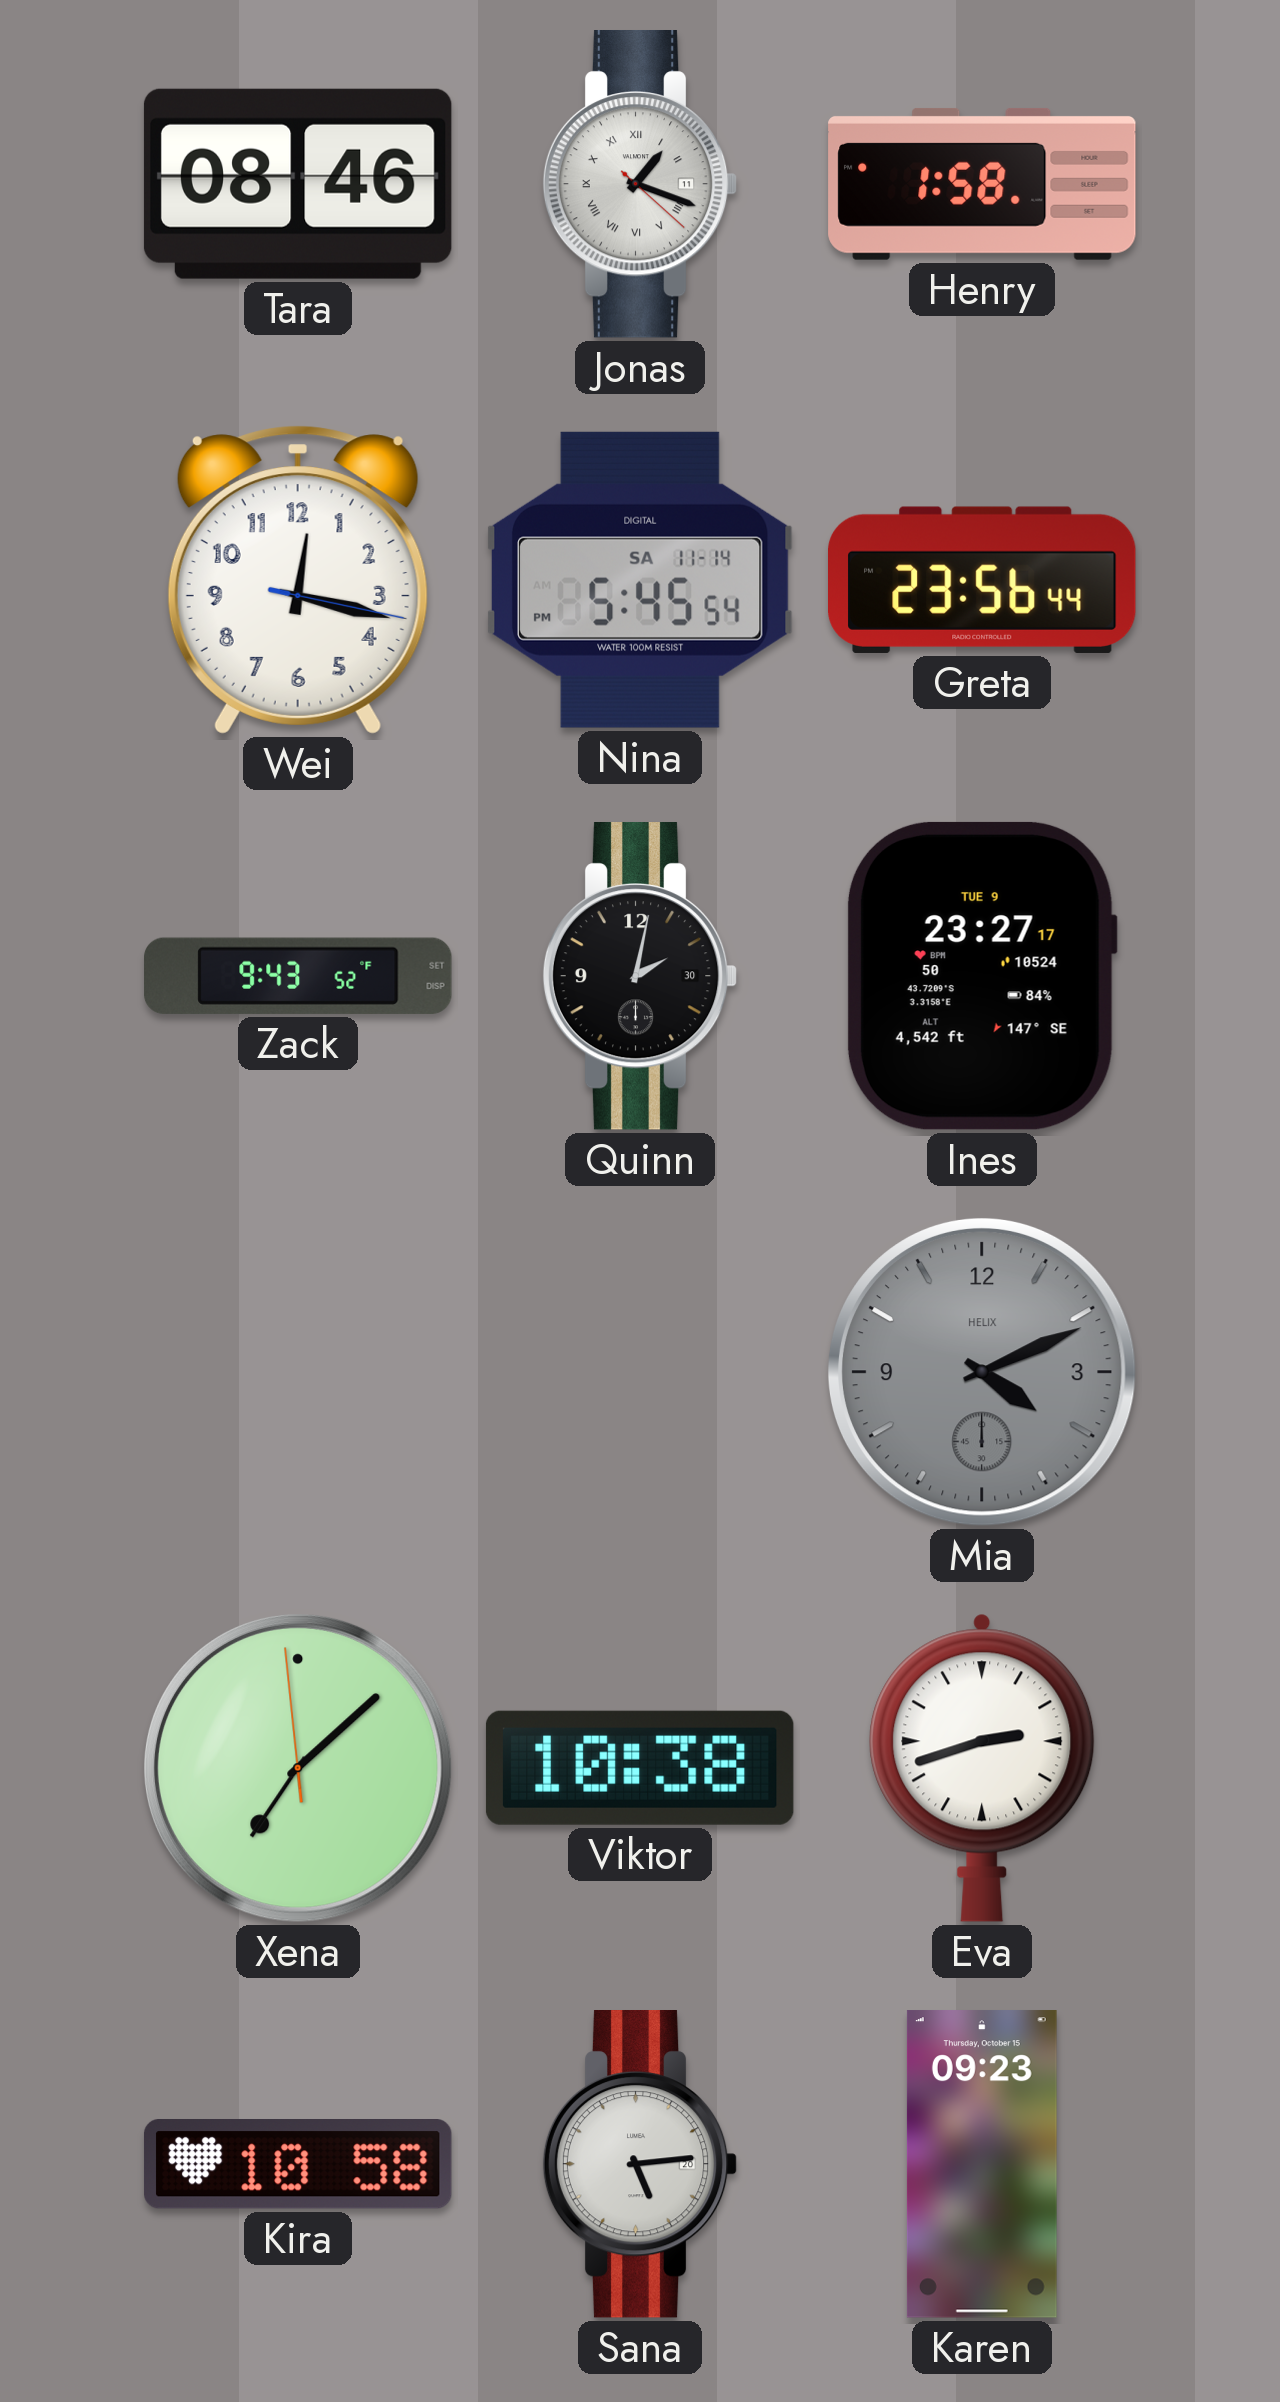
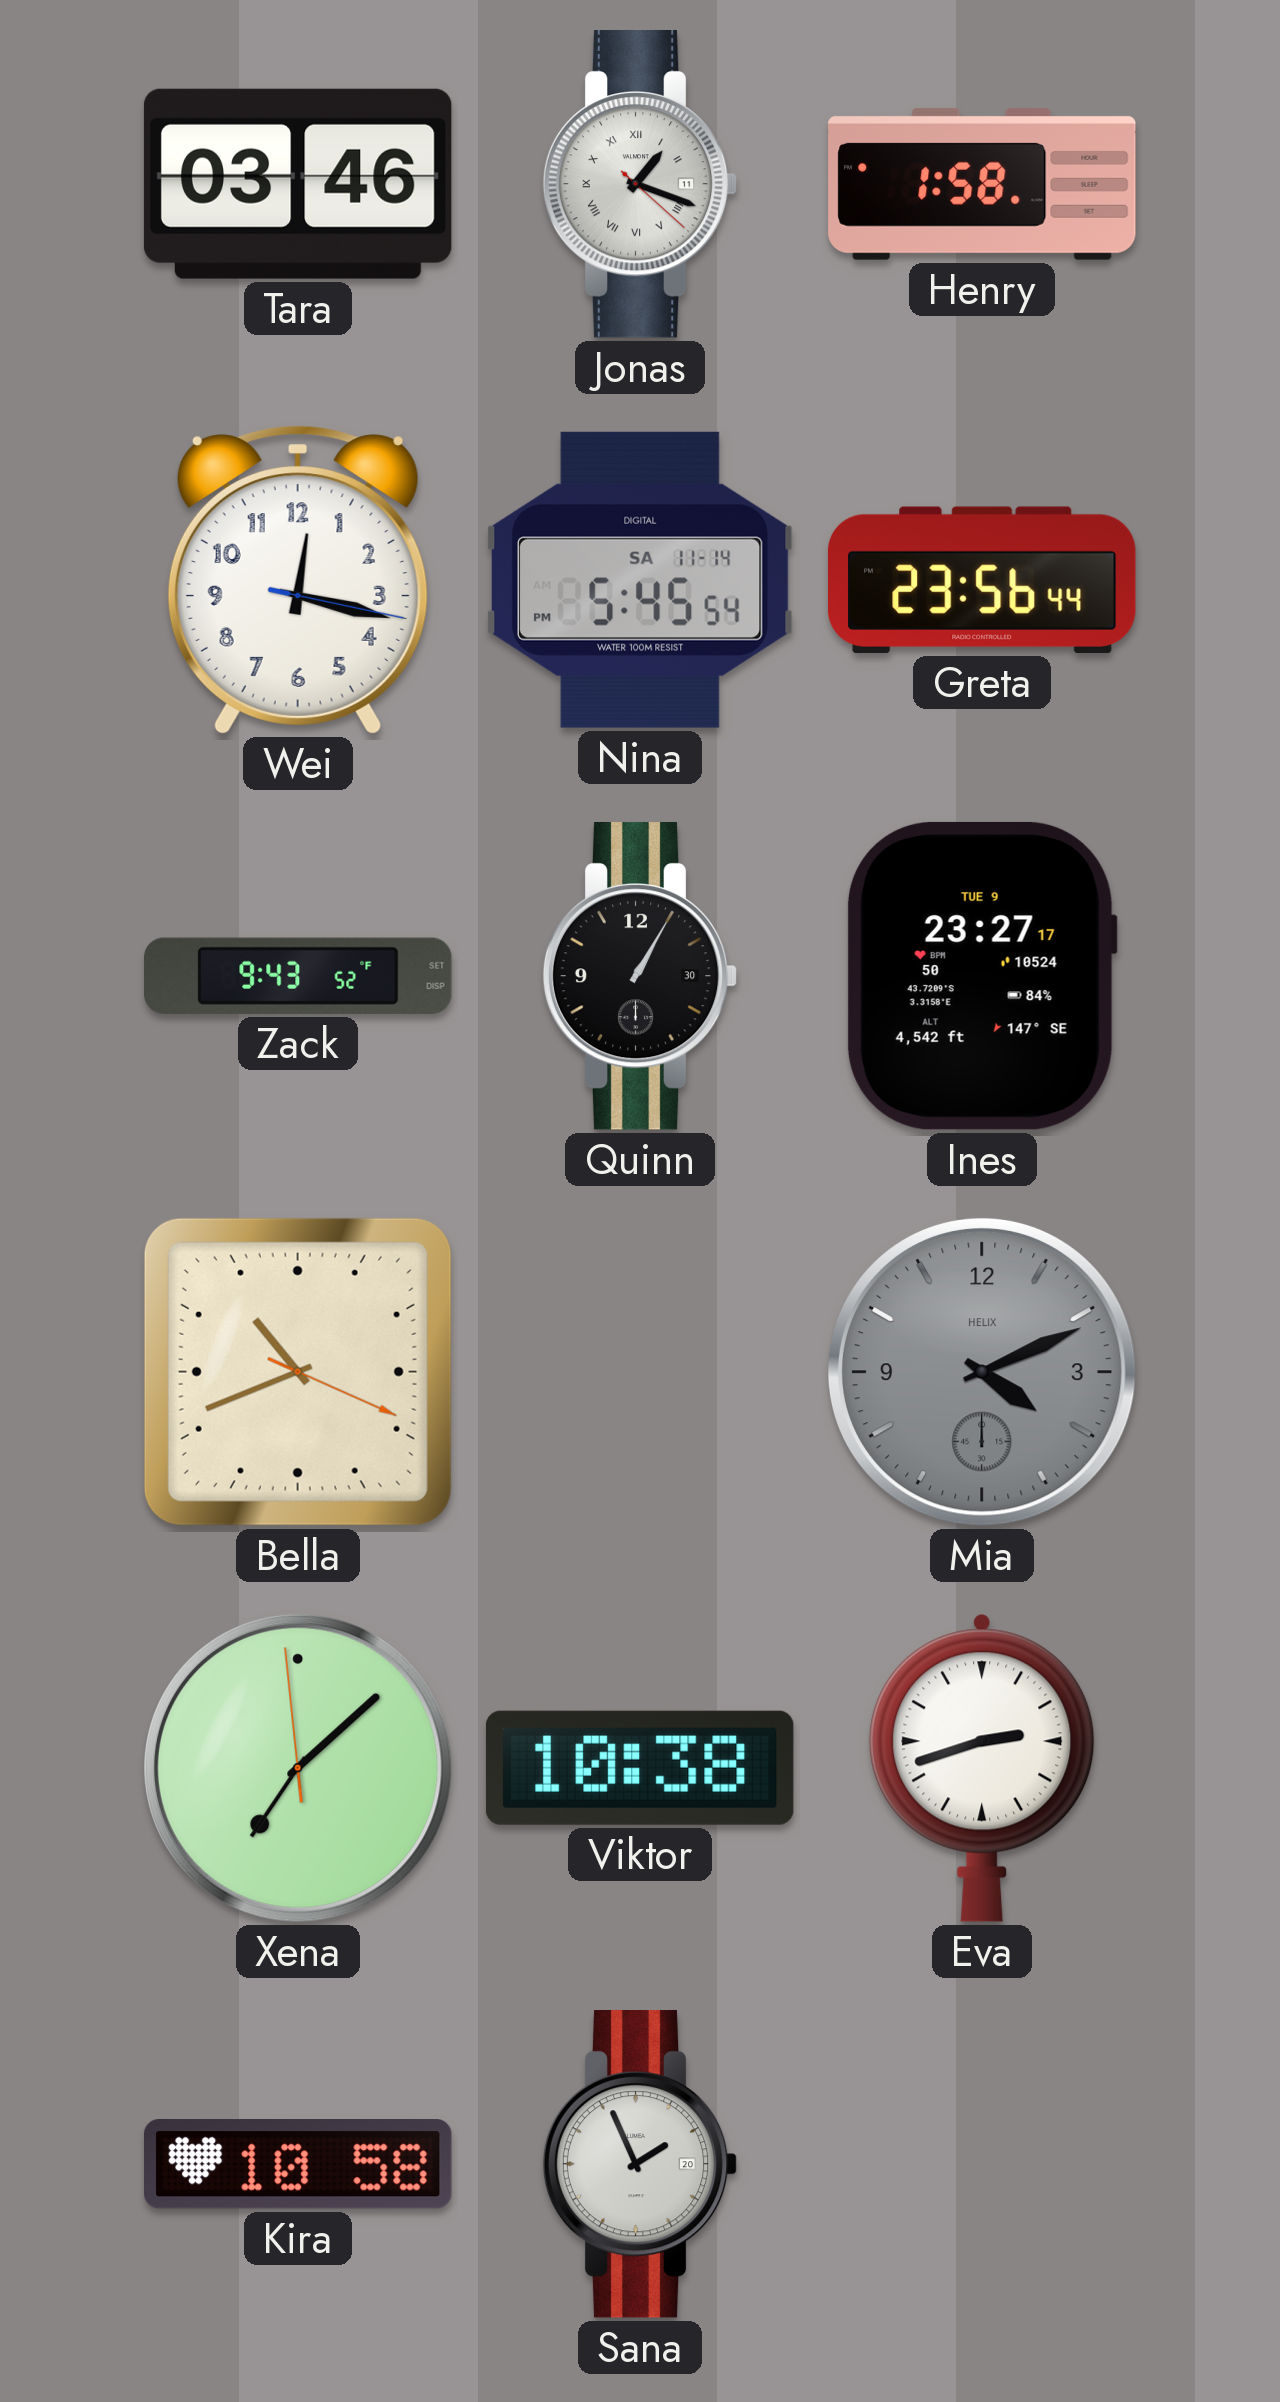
Tara: 08:46 -> 03:46
Quinn: 2:02 -> 1:05
Bella: none -> 10:41
Sana: 5:14 -> 1:56
Karen: 09:23 -> none
